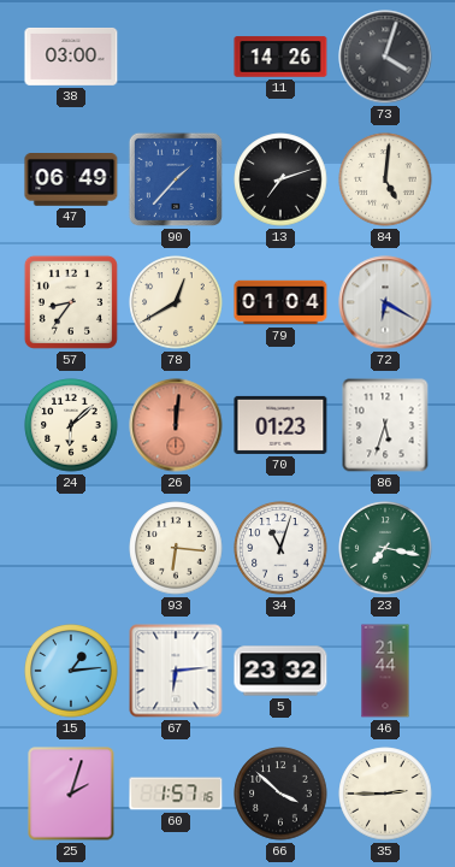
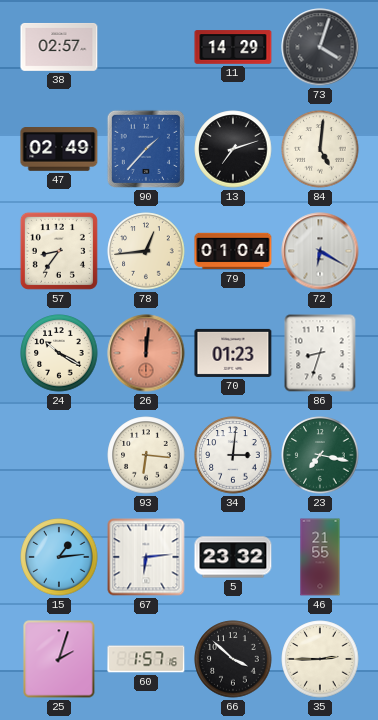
38: 03:00 -> 02:57
11: 14:26 -> 14:29
47: 06:49 -> 02:49
78: 12:40 -> 12:44
24: 6:08 -> 10:20
86: 5:33 -> 8:33
34: 11:03 -> 3:01
46: 21:44 -> 21:55
